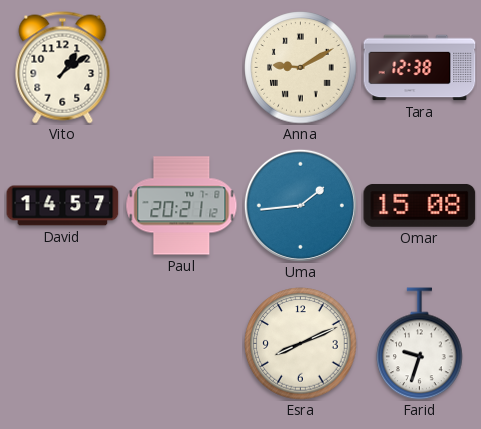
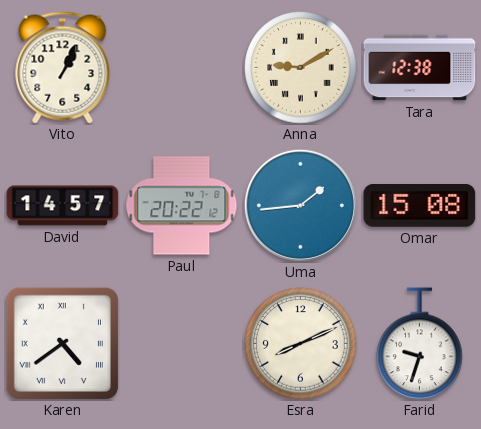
Vito: 1:09 -> 1:04
Paul: 20:21 -> 20:22
Karen: none -> 4:39
